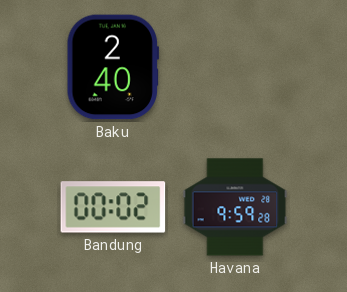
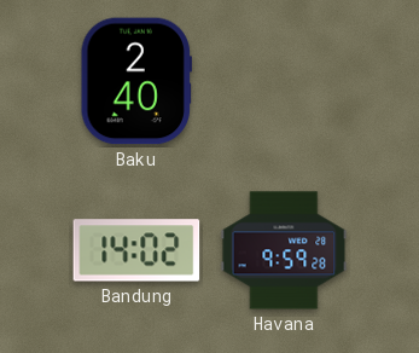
Bandung: 00:02 -> 14:02
